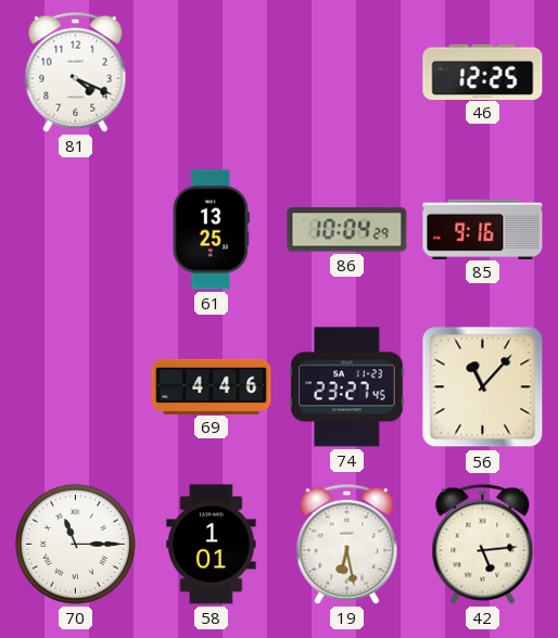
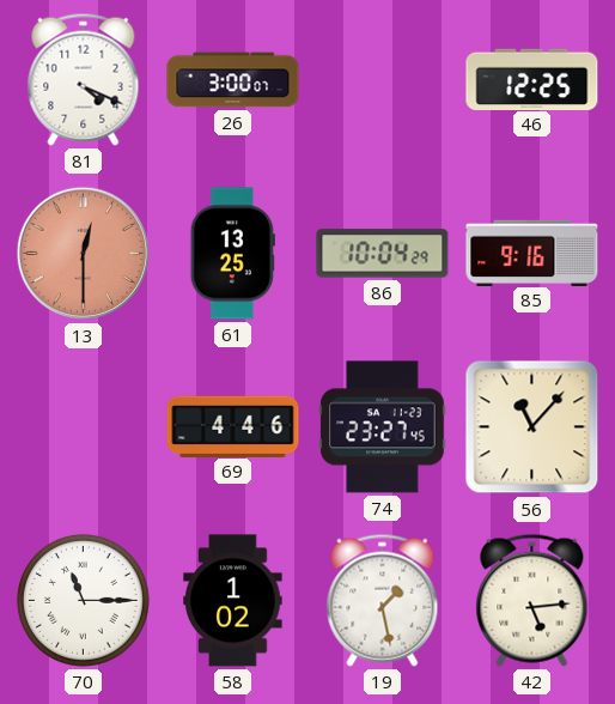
26: none -> 3:00
13: none -> 12:30
58: 1:01 -> 1:02
19: 6:28 -> 1:28
